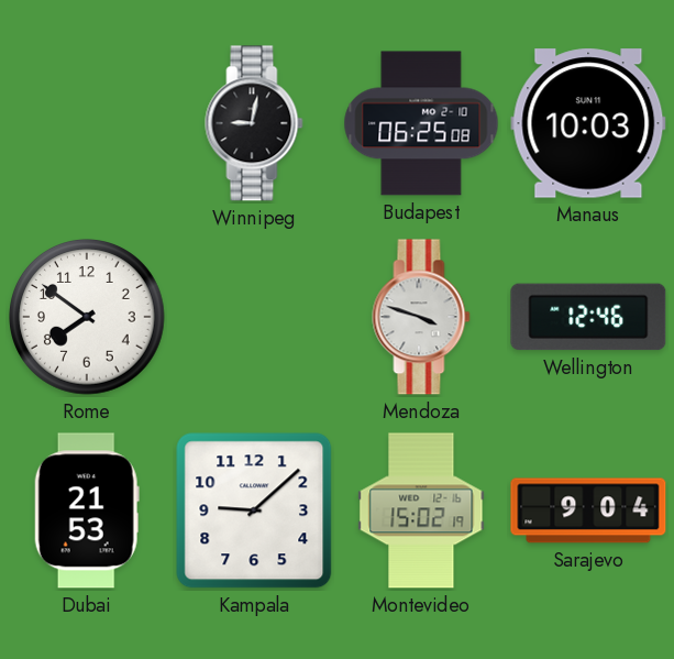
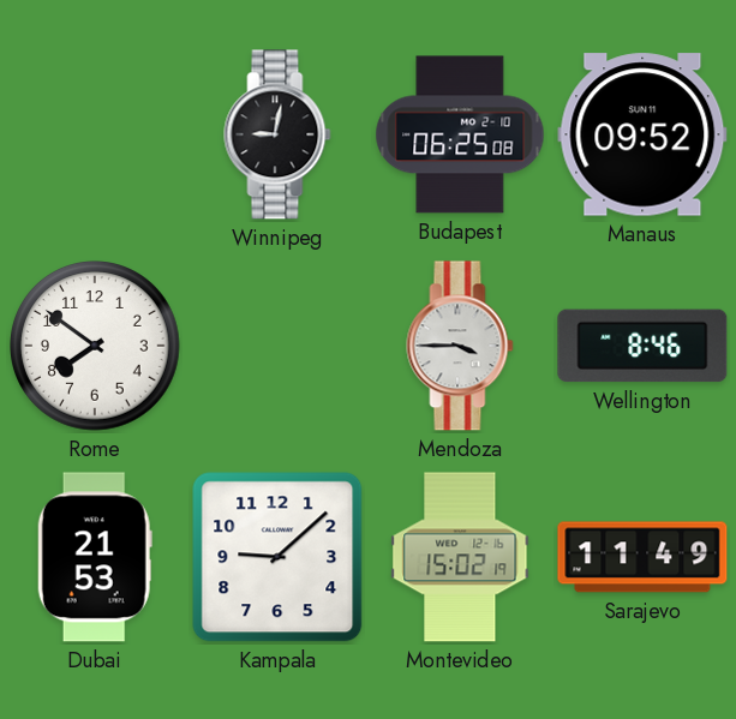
Manaus: 10:03 -> 09:52
Mendoza: 3:48 -> 3:45
Wellington: 12:46 -> 8:46
Sarajevo: 9:04 -> 11:49
